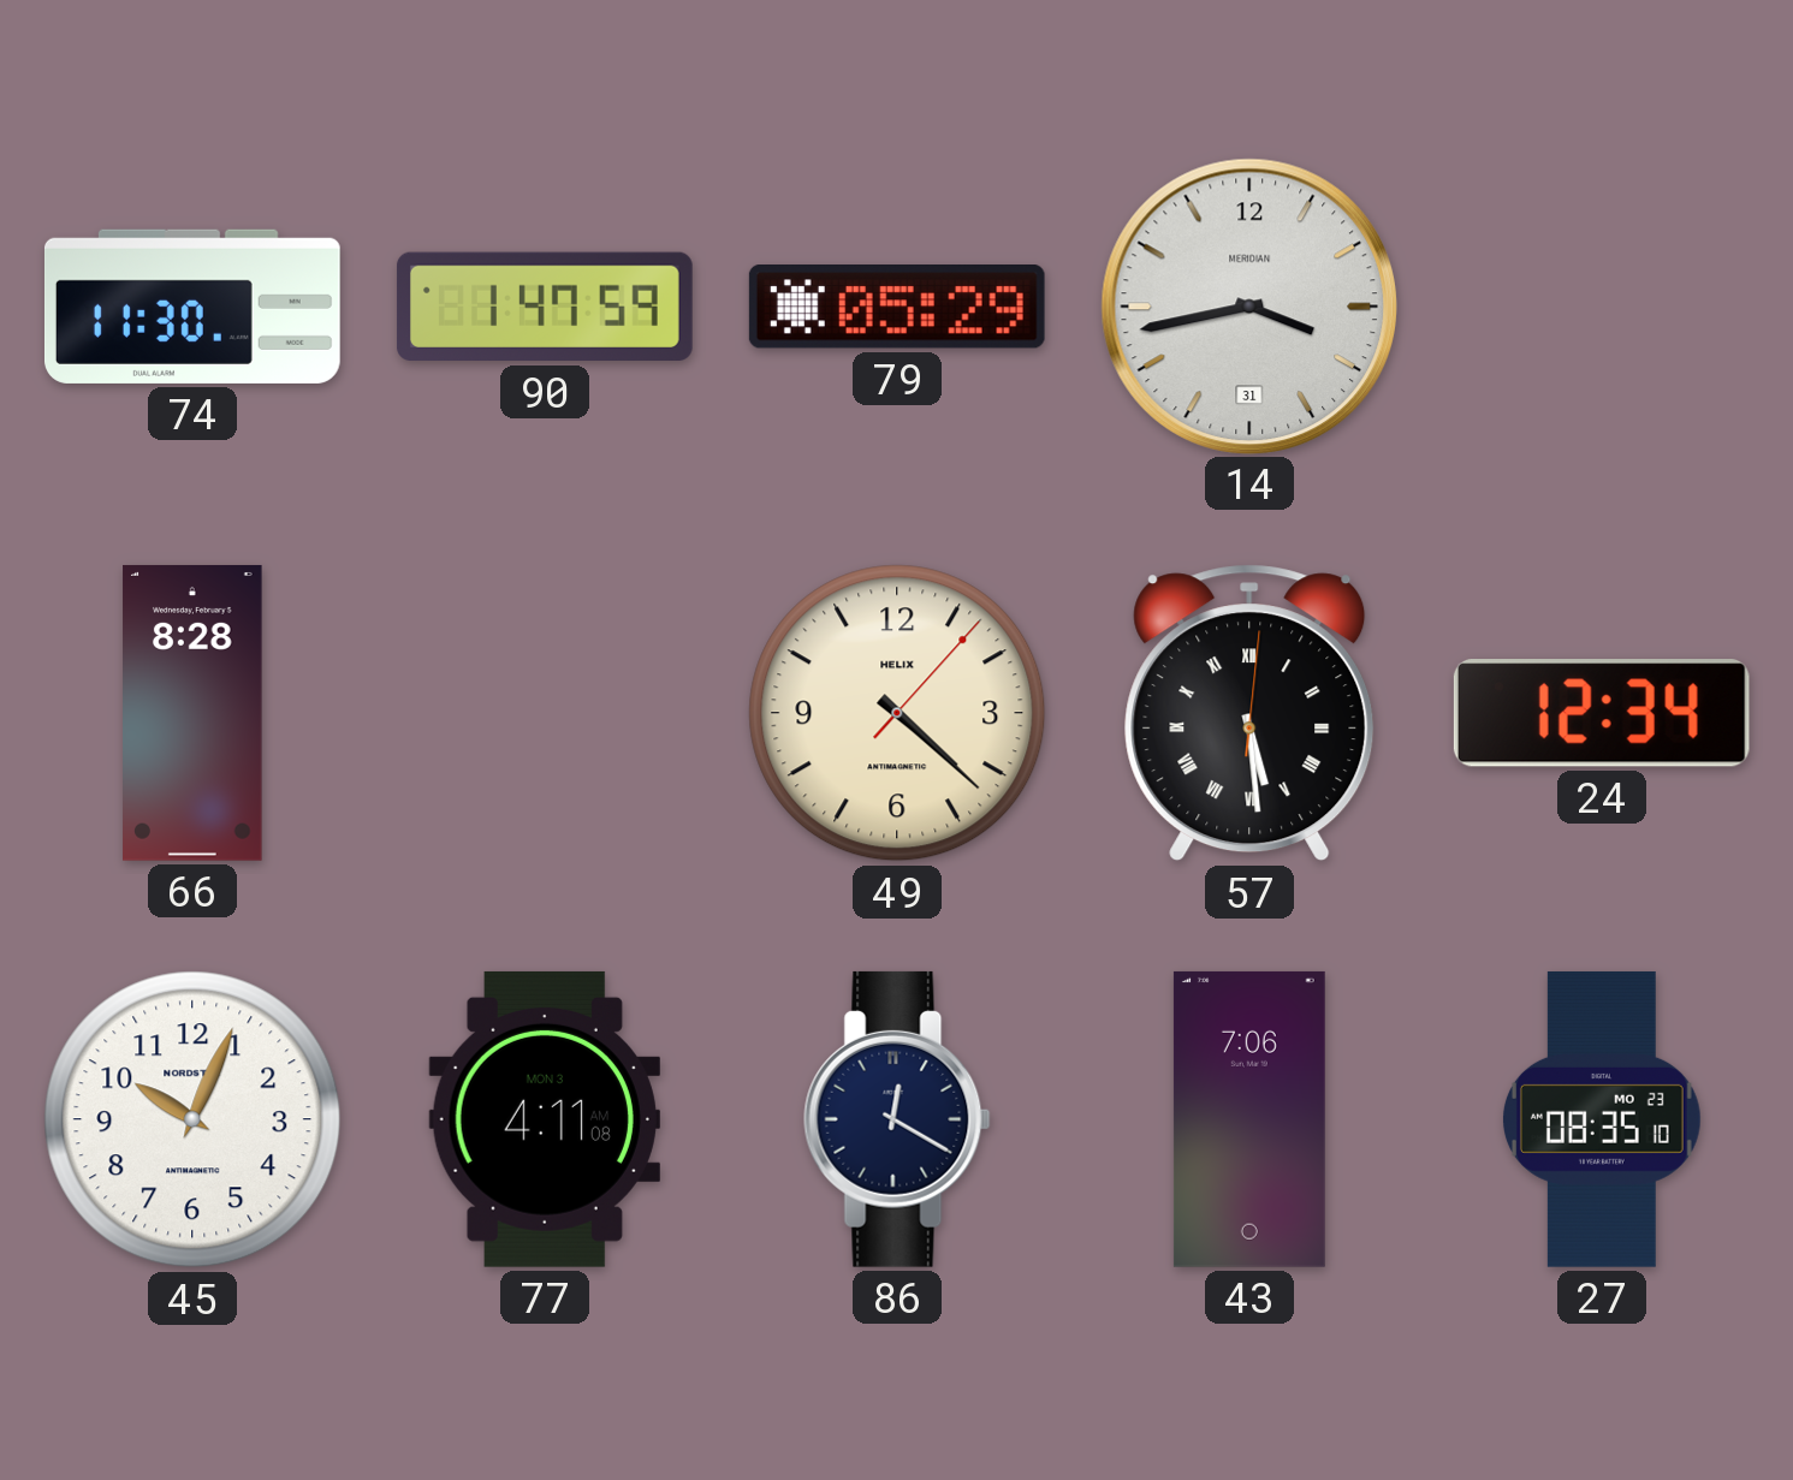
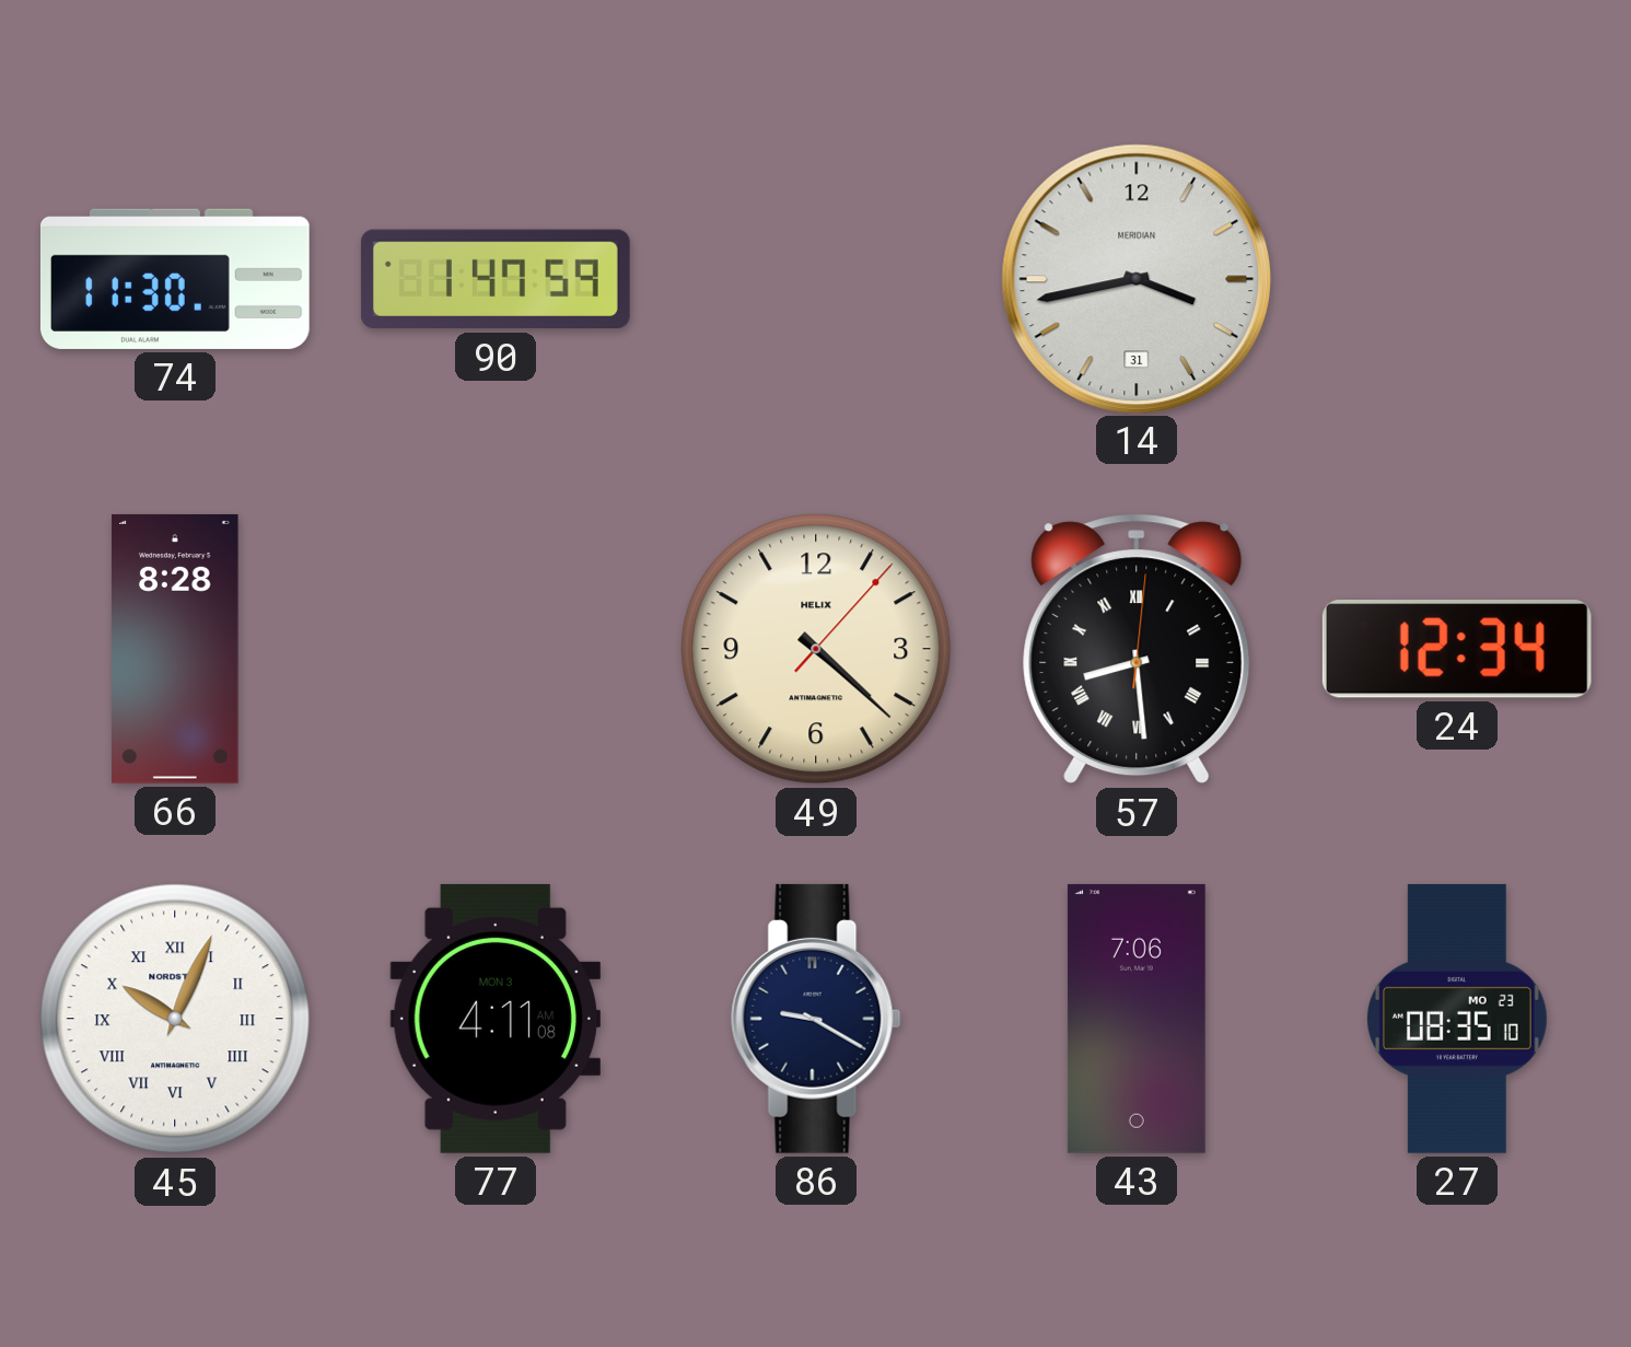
79: 05:29 -> none
57: 5:29 -> 8:29
45 numerals: Arabic -> Roman
86: 12:20 -> 9:20
